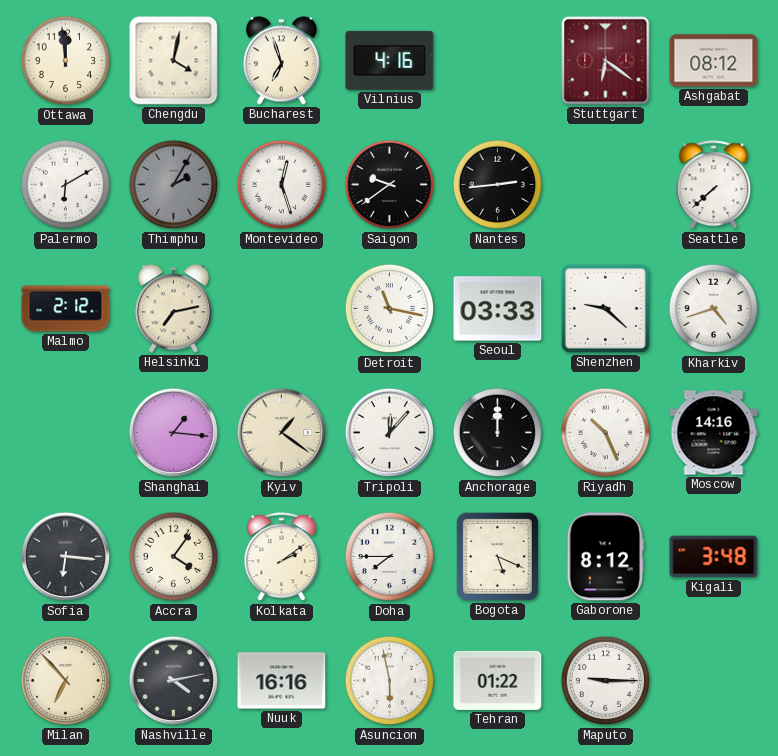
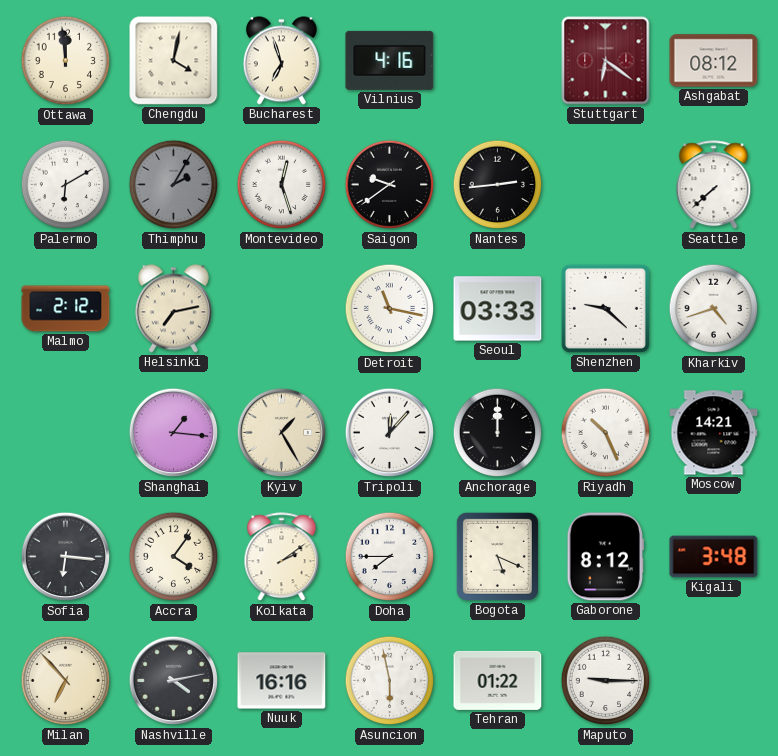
Kyiv: 1:21 -> 1:25
Moscow: 14:16 -> 14:21
